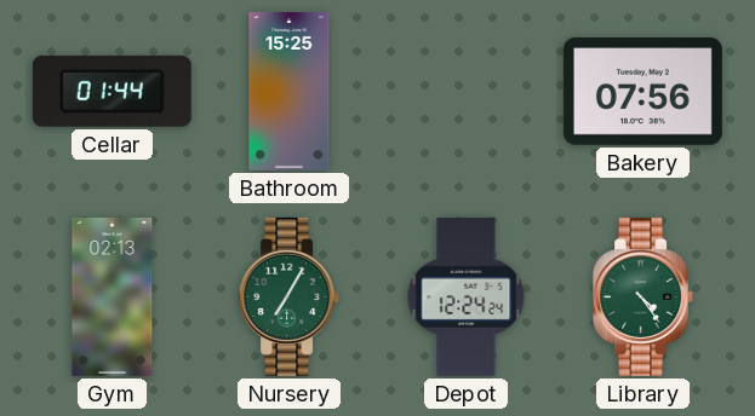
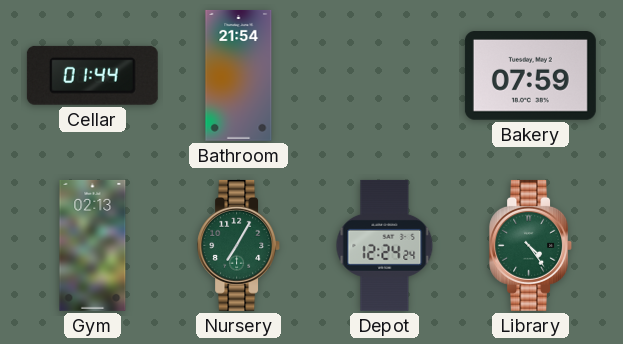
Bathroom: 15:25 -> 21:54
Bakery: 07:56 -> 07:59
